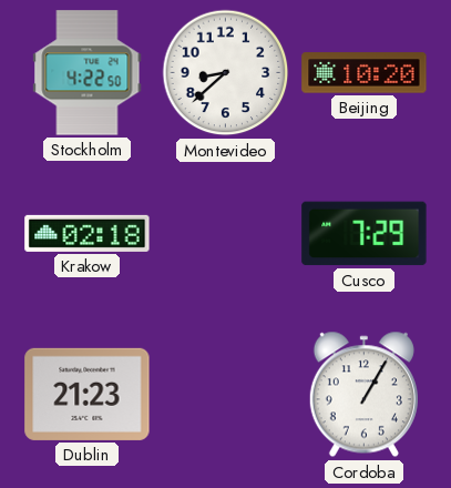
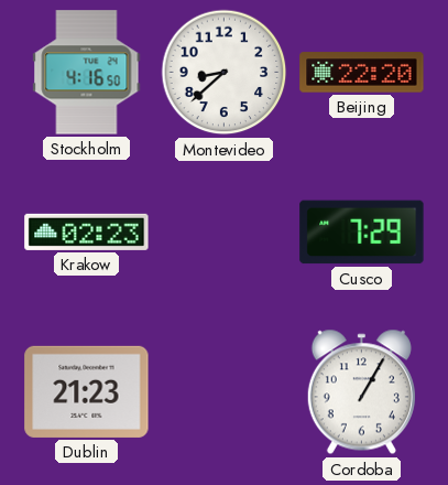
Stockholm: 4:22 -> 4:16
Beijing: 10:20 -> 22:20
Krakow: 02:18 -> 02:23
